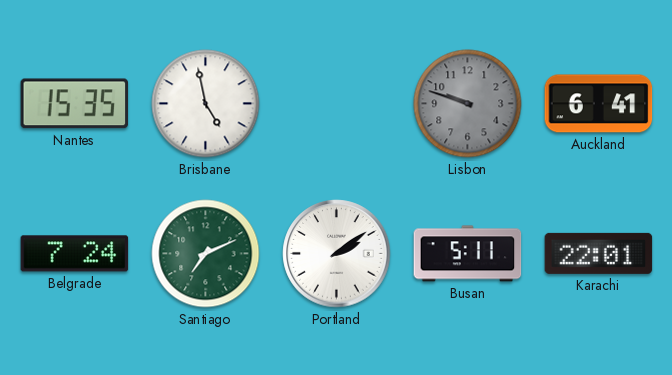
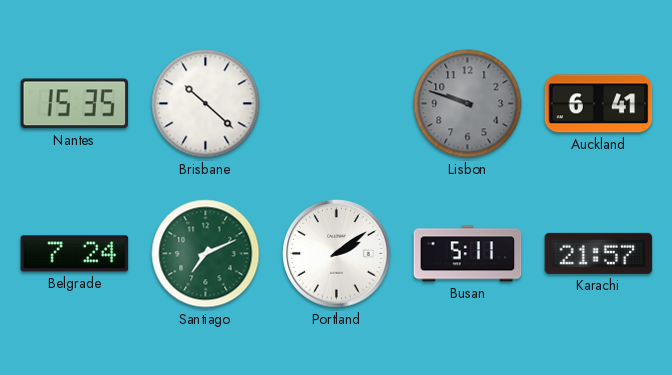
Brisbane: 4:58 -> 10:22
Karachi: 22:01 -> 21:57
